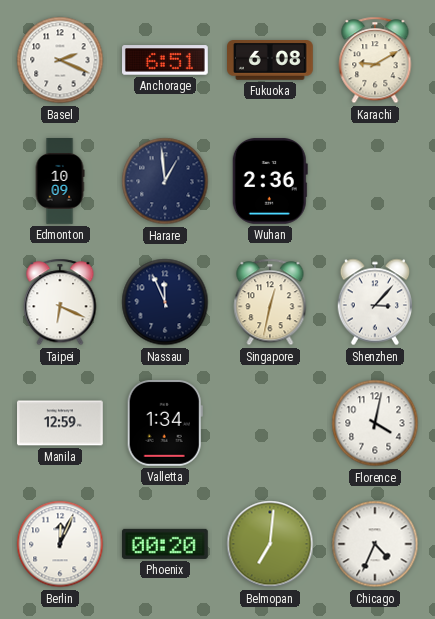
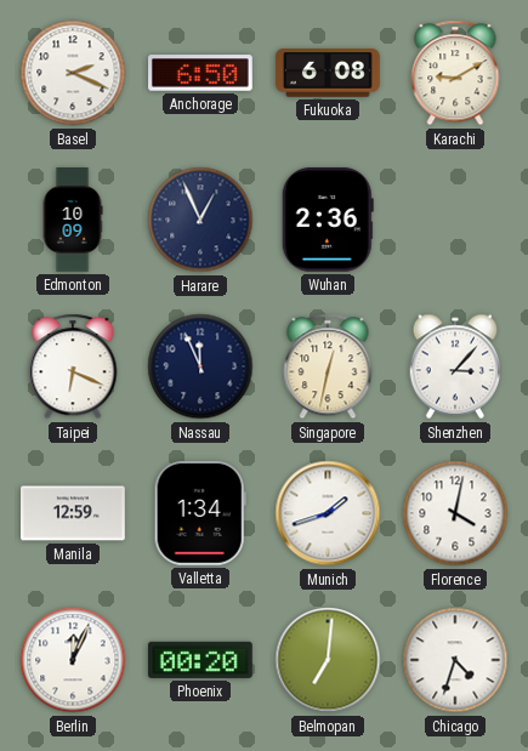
Anchorage: 6:51 -> 6:50
Harare: 12:59 -> 12:56
Munich: none -> 1:42
Chicago: 4:34 -> 4:33
